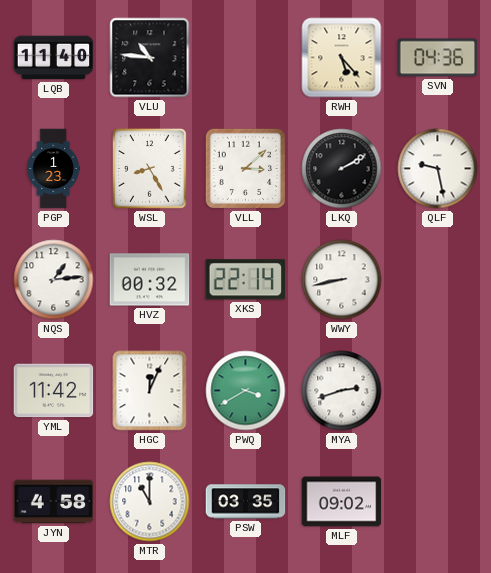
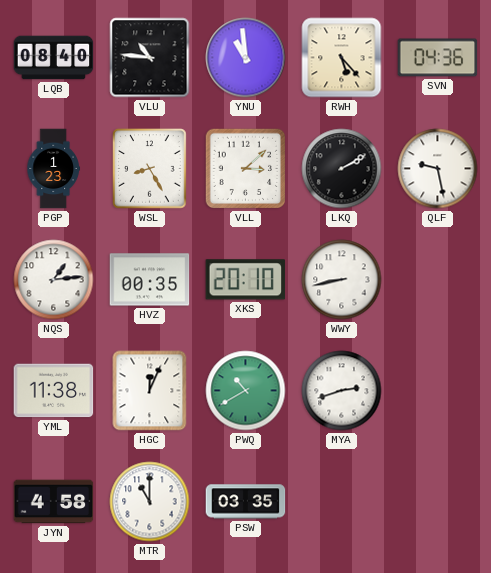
LQB: 11:40 -> 08:40
YNU: none -> 10:59
HVZ: 00:32 -> 00:35
XKS: 22:14 -> 20:10
YML: 11:42 -> 11:38
PWQ: 3:40 -> 10:40
MLF: 09:02 -> none
